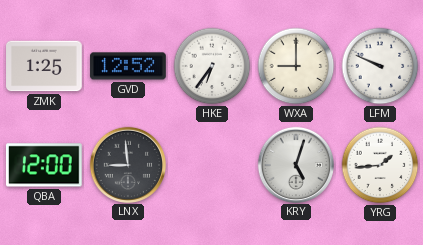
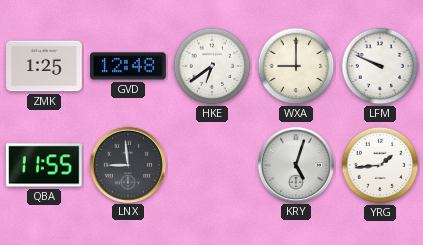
GVD: 12:52 -> 12:48
HKE: 6:36 -> 6:39
QBA: 12:00 -> 11:55
